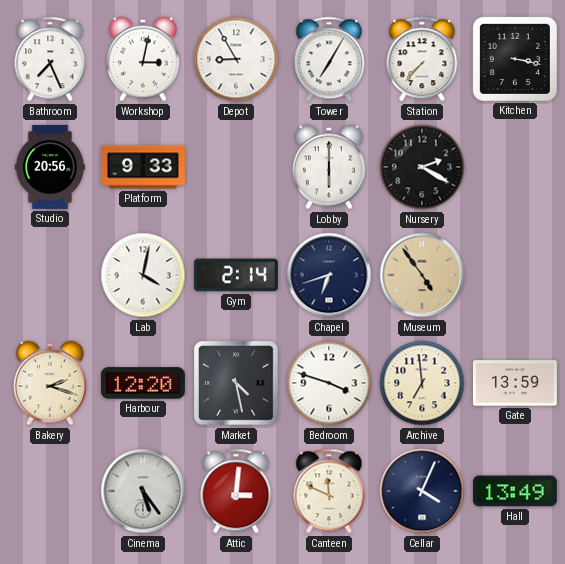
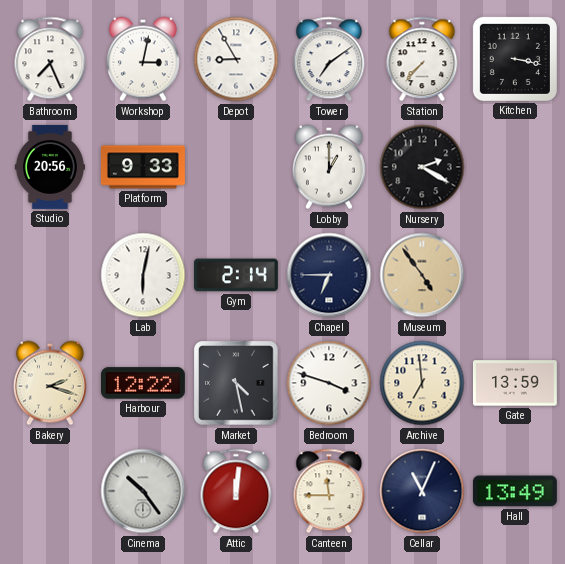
Tower: 7:05 -> 7:09
Lobby: 6:00 -> 1:00
Lab: 4:02 -> 6:02
Chapel: 6:42 -> 6:45
Harbour: 12:20 -> 12:22
Cinema: 5:24 -> 10:24
Attic: 3:01 -> 12:01
Canteen: 11:49 -> 11:45
Cellar: 4:04 -> 11:04
